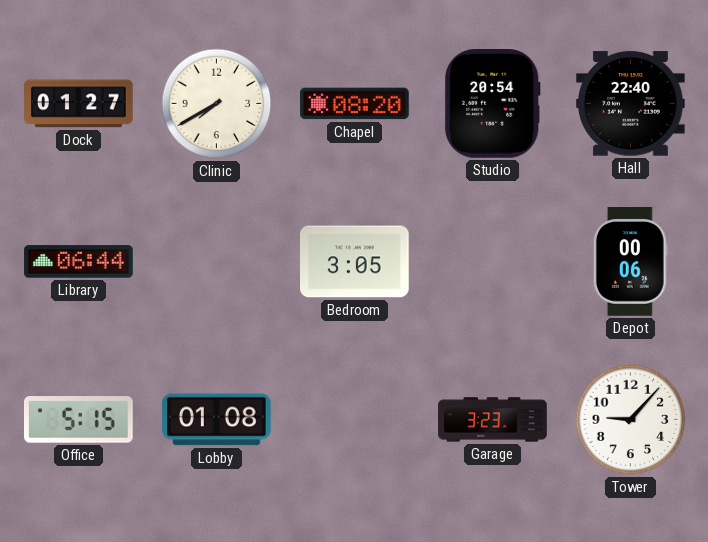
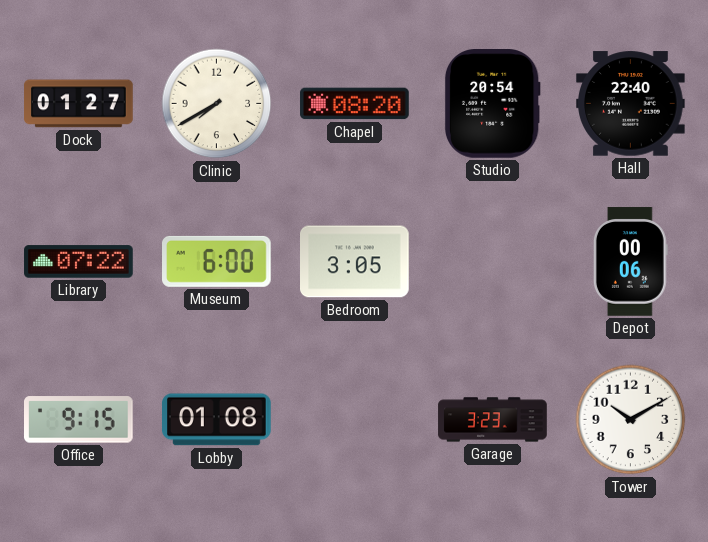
Library: 06:44 -> 07:22
Museum: none -> 6:00
Office: 5:15 -> 9:15
Tower: 9:07 -> 10:10
